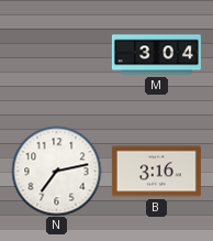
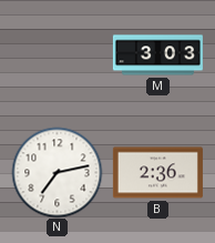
M: 3:04 -> 3:03
B: 3:16 -> 2:36
